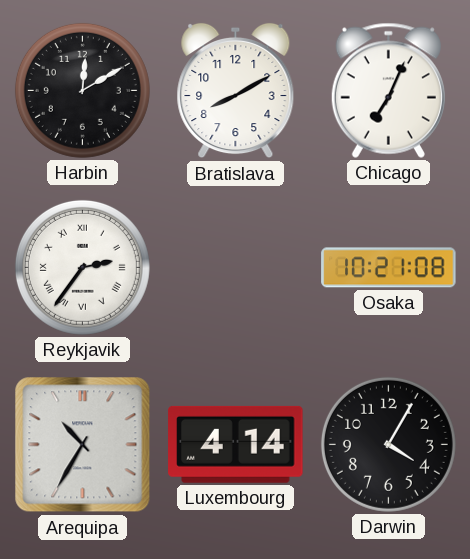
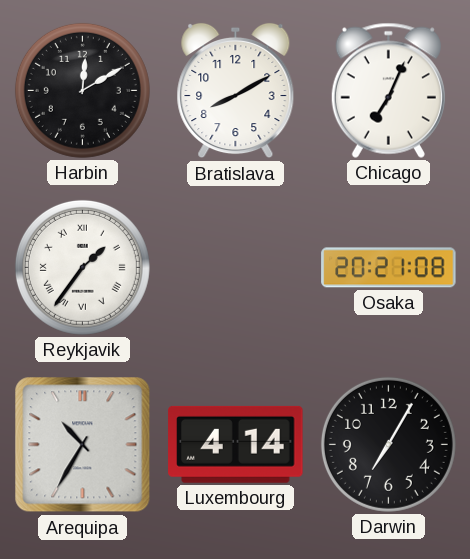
Reykjavik: 2:36 -> 1:36
Osaka: 10:21 -> 20:21
Darwin: 4:05 -> 7:05
